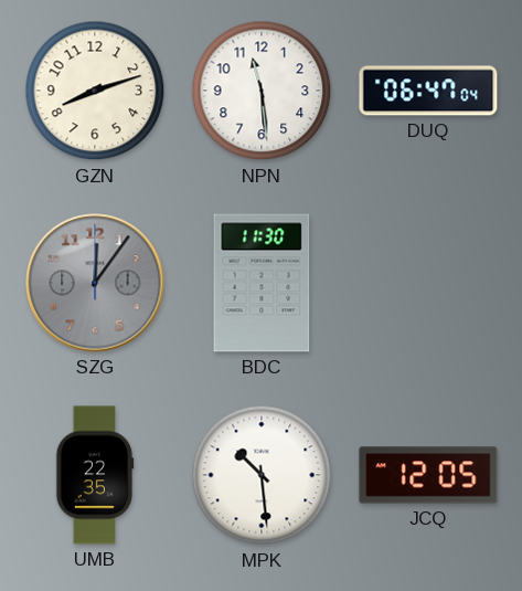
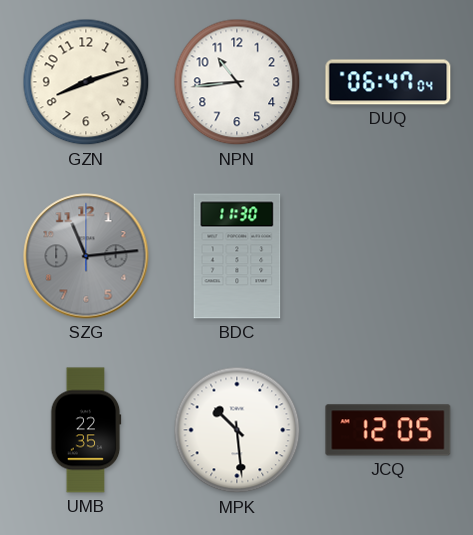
NPN: 11:29 -> 10:44
SZG: 12:06 -> 11:14
